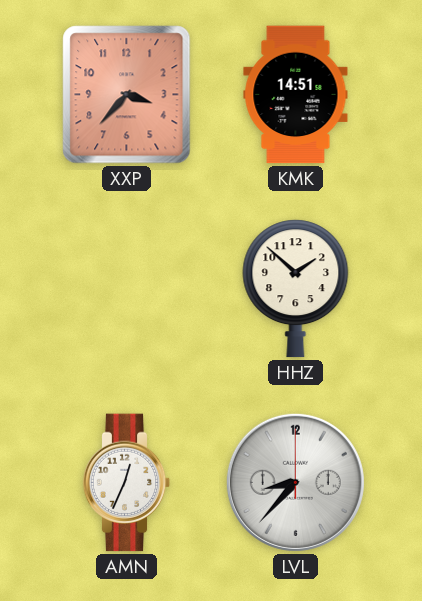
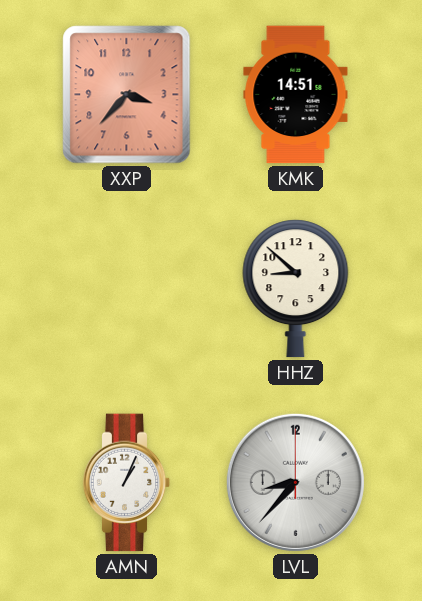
HHZ: 1:52 -> 8:52
AMN: 12:34 -> 1:04
